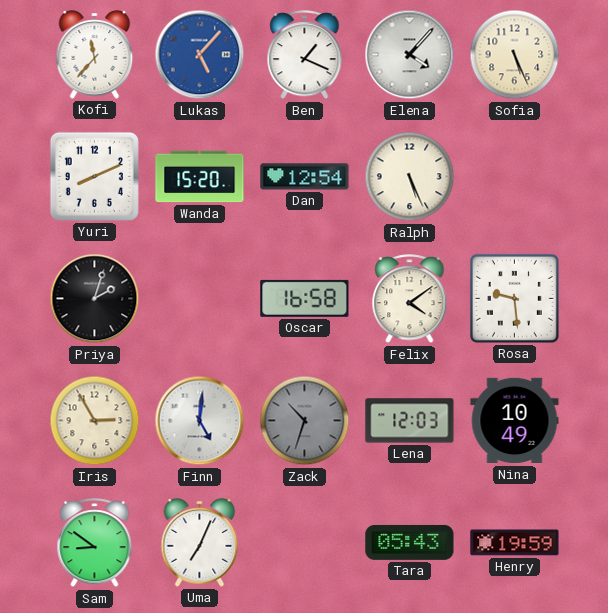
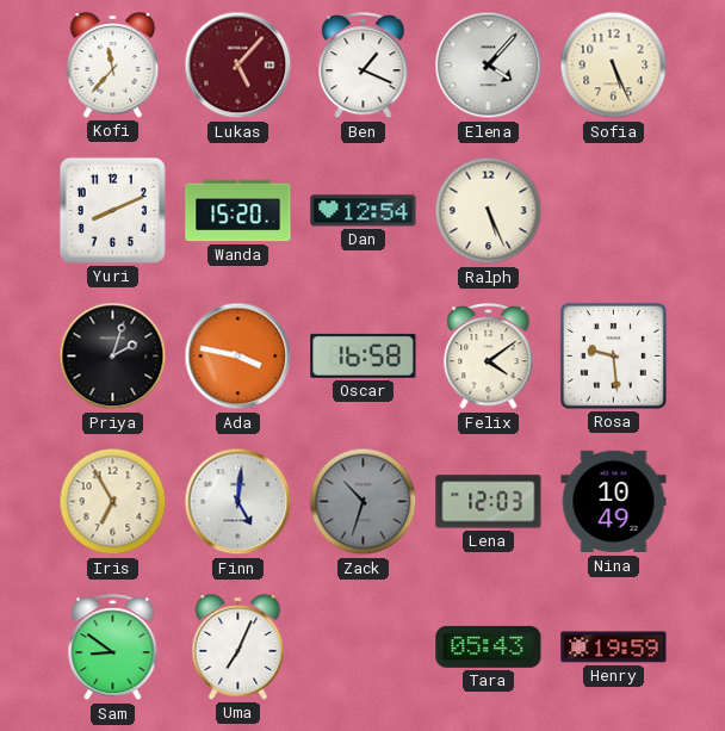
Lukas dial: blue -> burgundy
Ada: none -> 3:47
Iris: 2:55 -> 6:55
